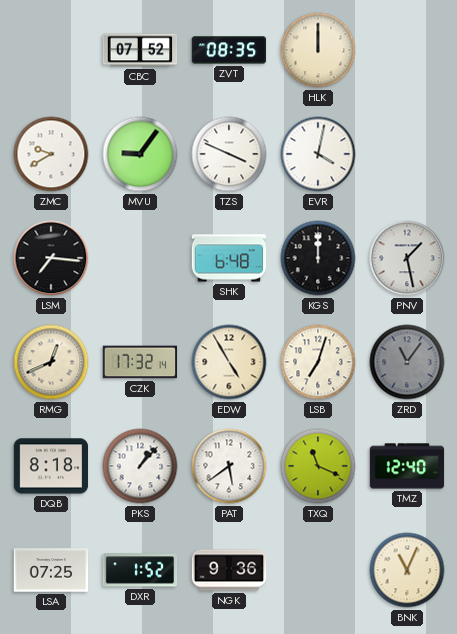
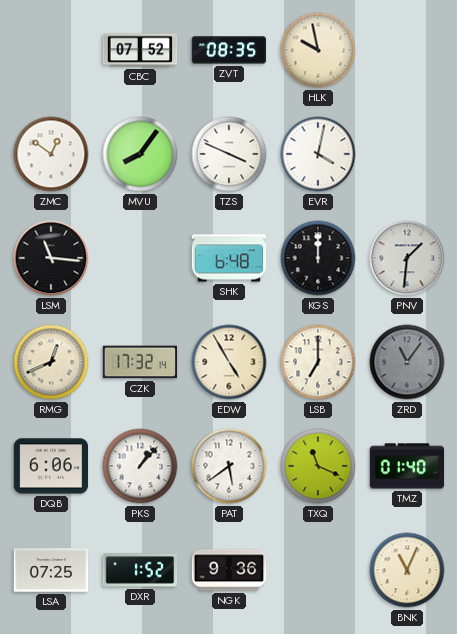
HLK: 12:00 -> 9:58
ZMC: 9:40 -> 12:51
MVU: 9:06 -> 8:06
LSM: 7:16 -> 11:16
PNV: 1:28 -> 1:31
LSB: 7:03 -> 7:00
DQB: 8:18 -> 6:06
TMZ: 12:40 -> 01:40
